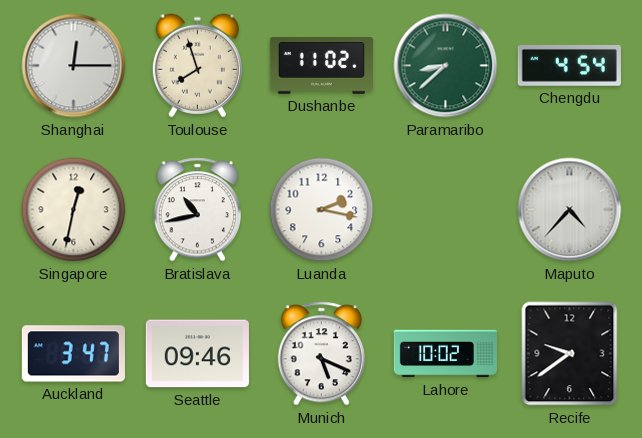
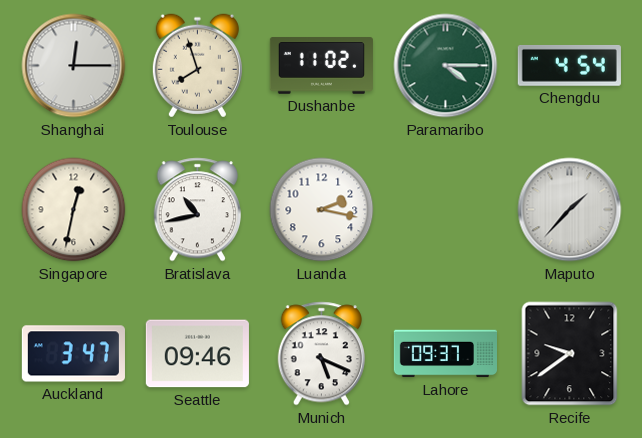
Paramaribo: 8:38 -> 4:15
Maputo: 4:37 -> 1:37
Lahore: 10:02 -> 09:37
